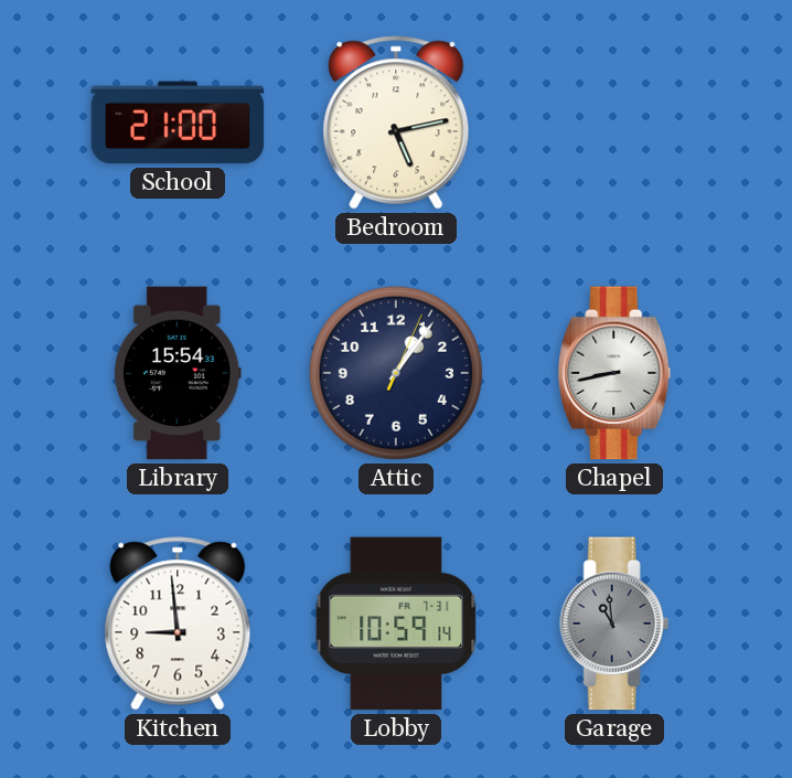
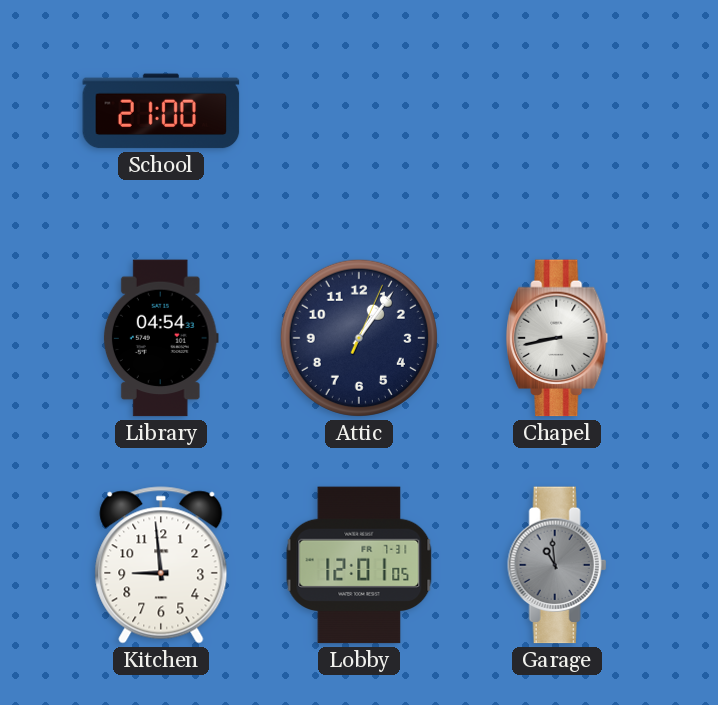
Bedroom: 5:13 -> none
Library: 15:54 -> 04:54
Lobby: 10:59 -> 12:01
